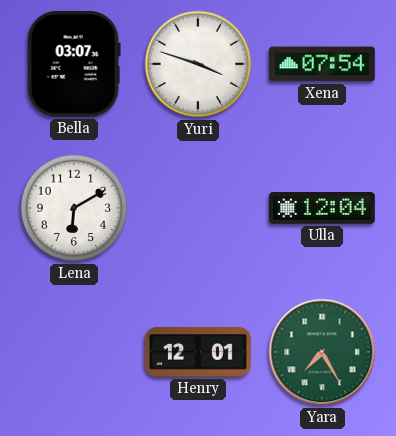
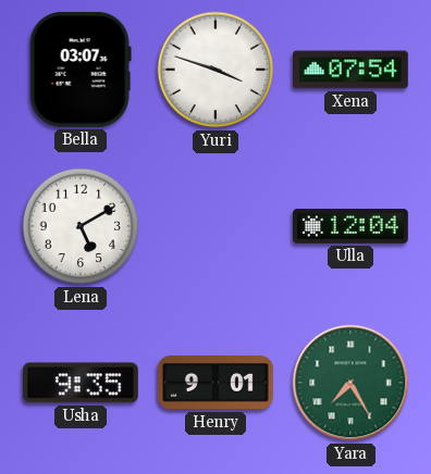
Lena: 6:10 -> 5:10
Usha: none -> 9:35
Henry: 12:01 -> 9:01
